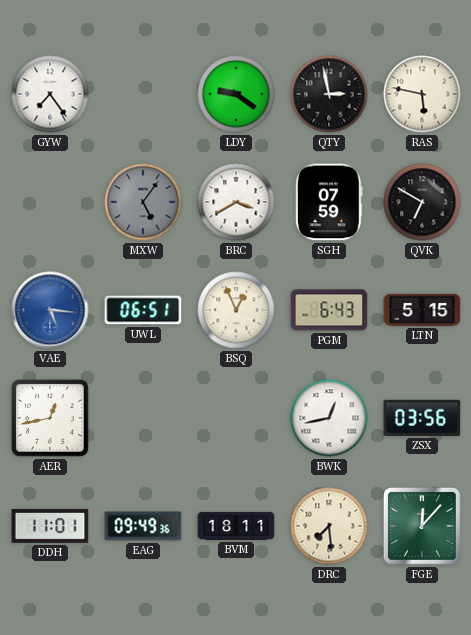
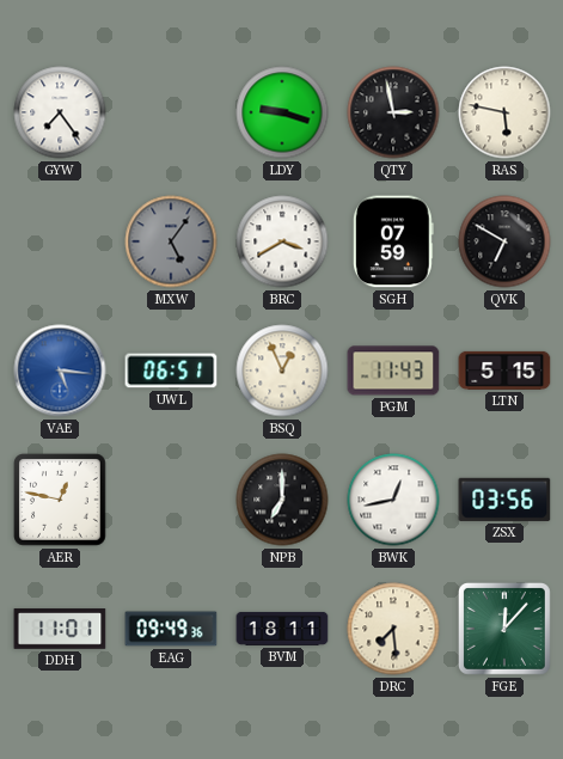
LDY: 9:21 -> 9:18
PGM: 6:43 -> 11:43
AER: 12:43 -> 12:47
NPB: none -> 7:00
